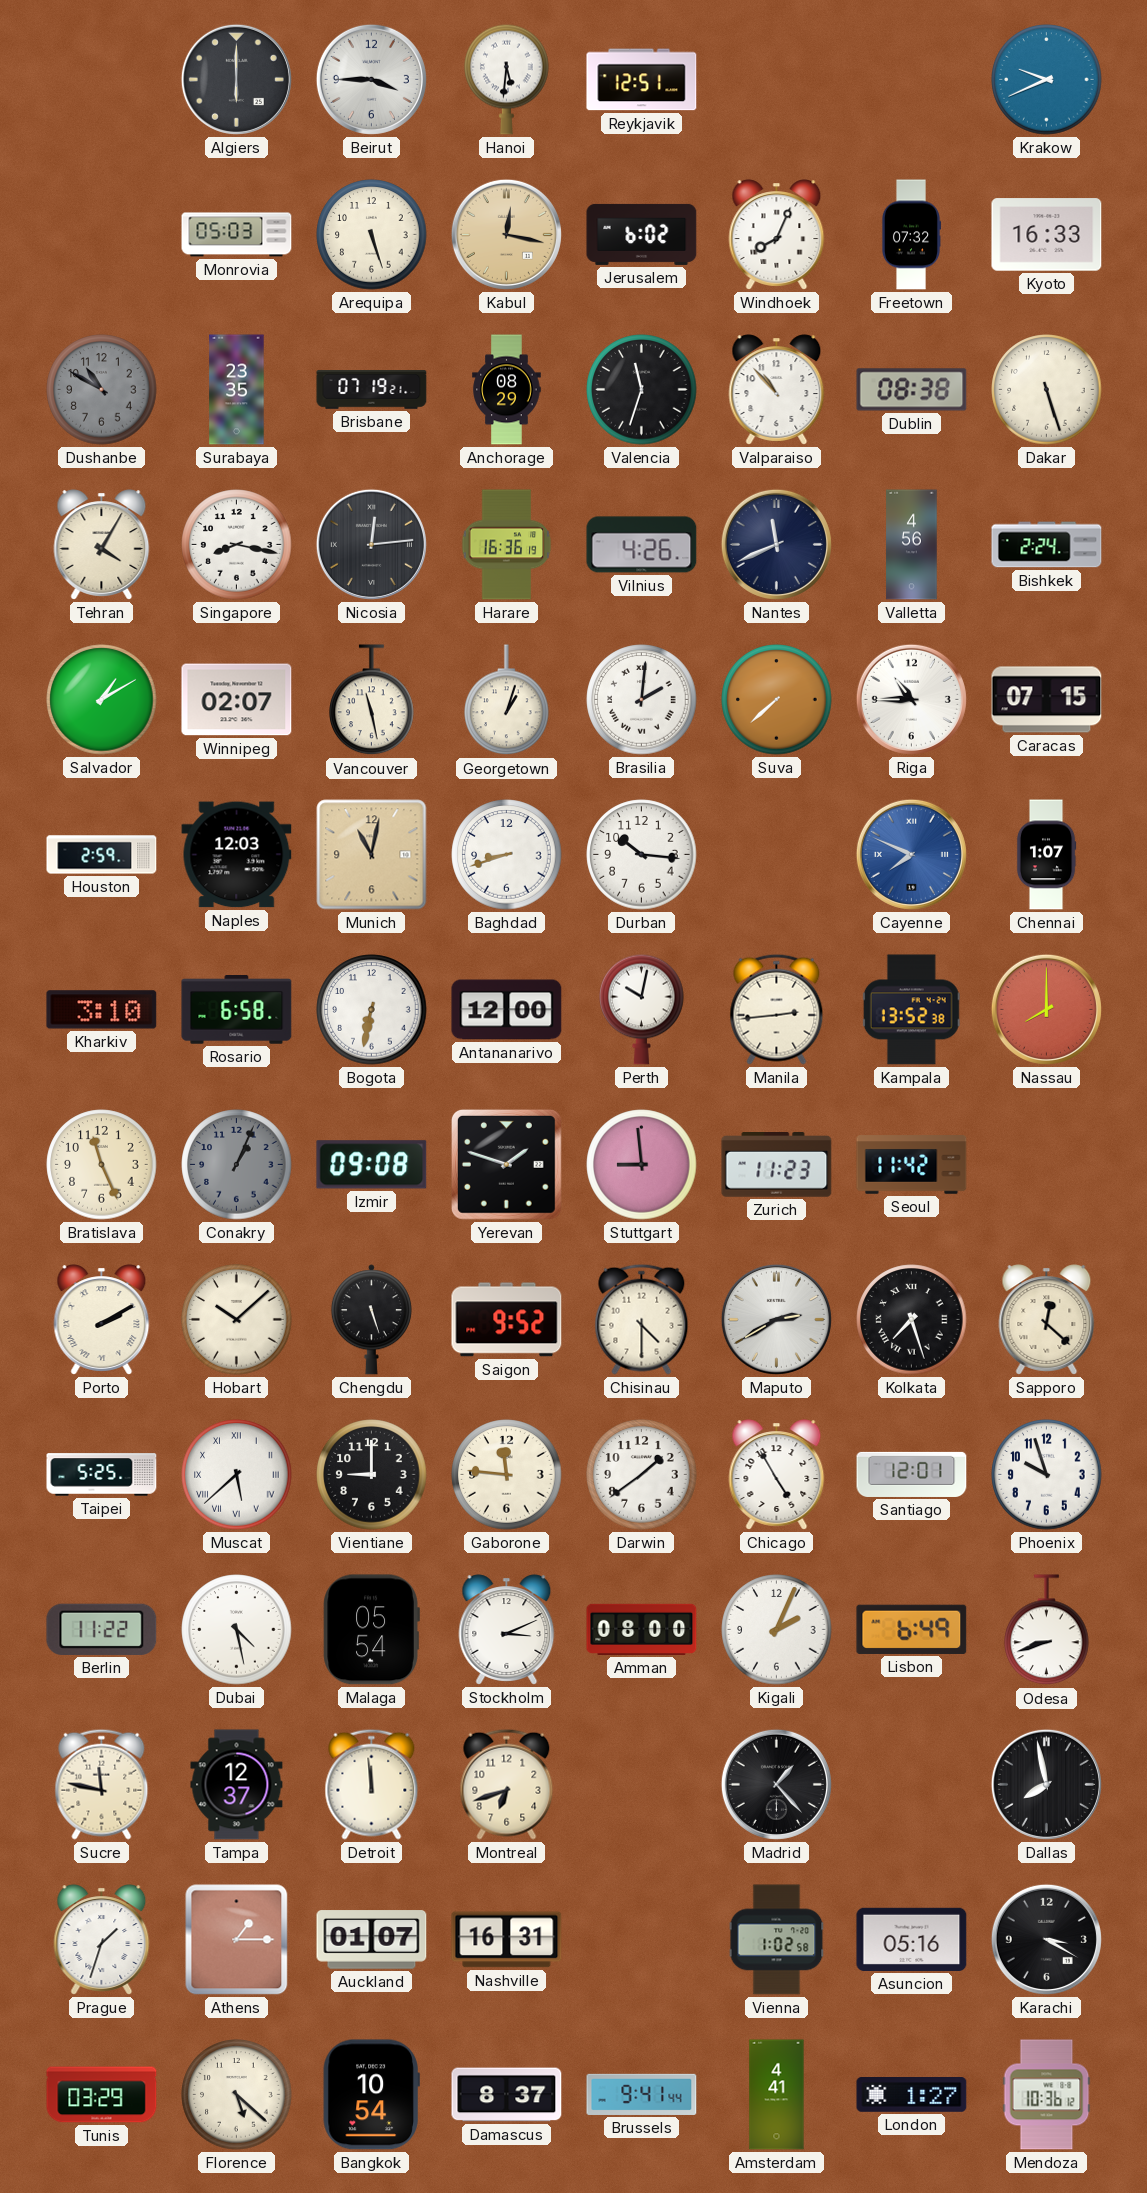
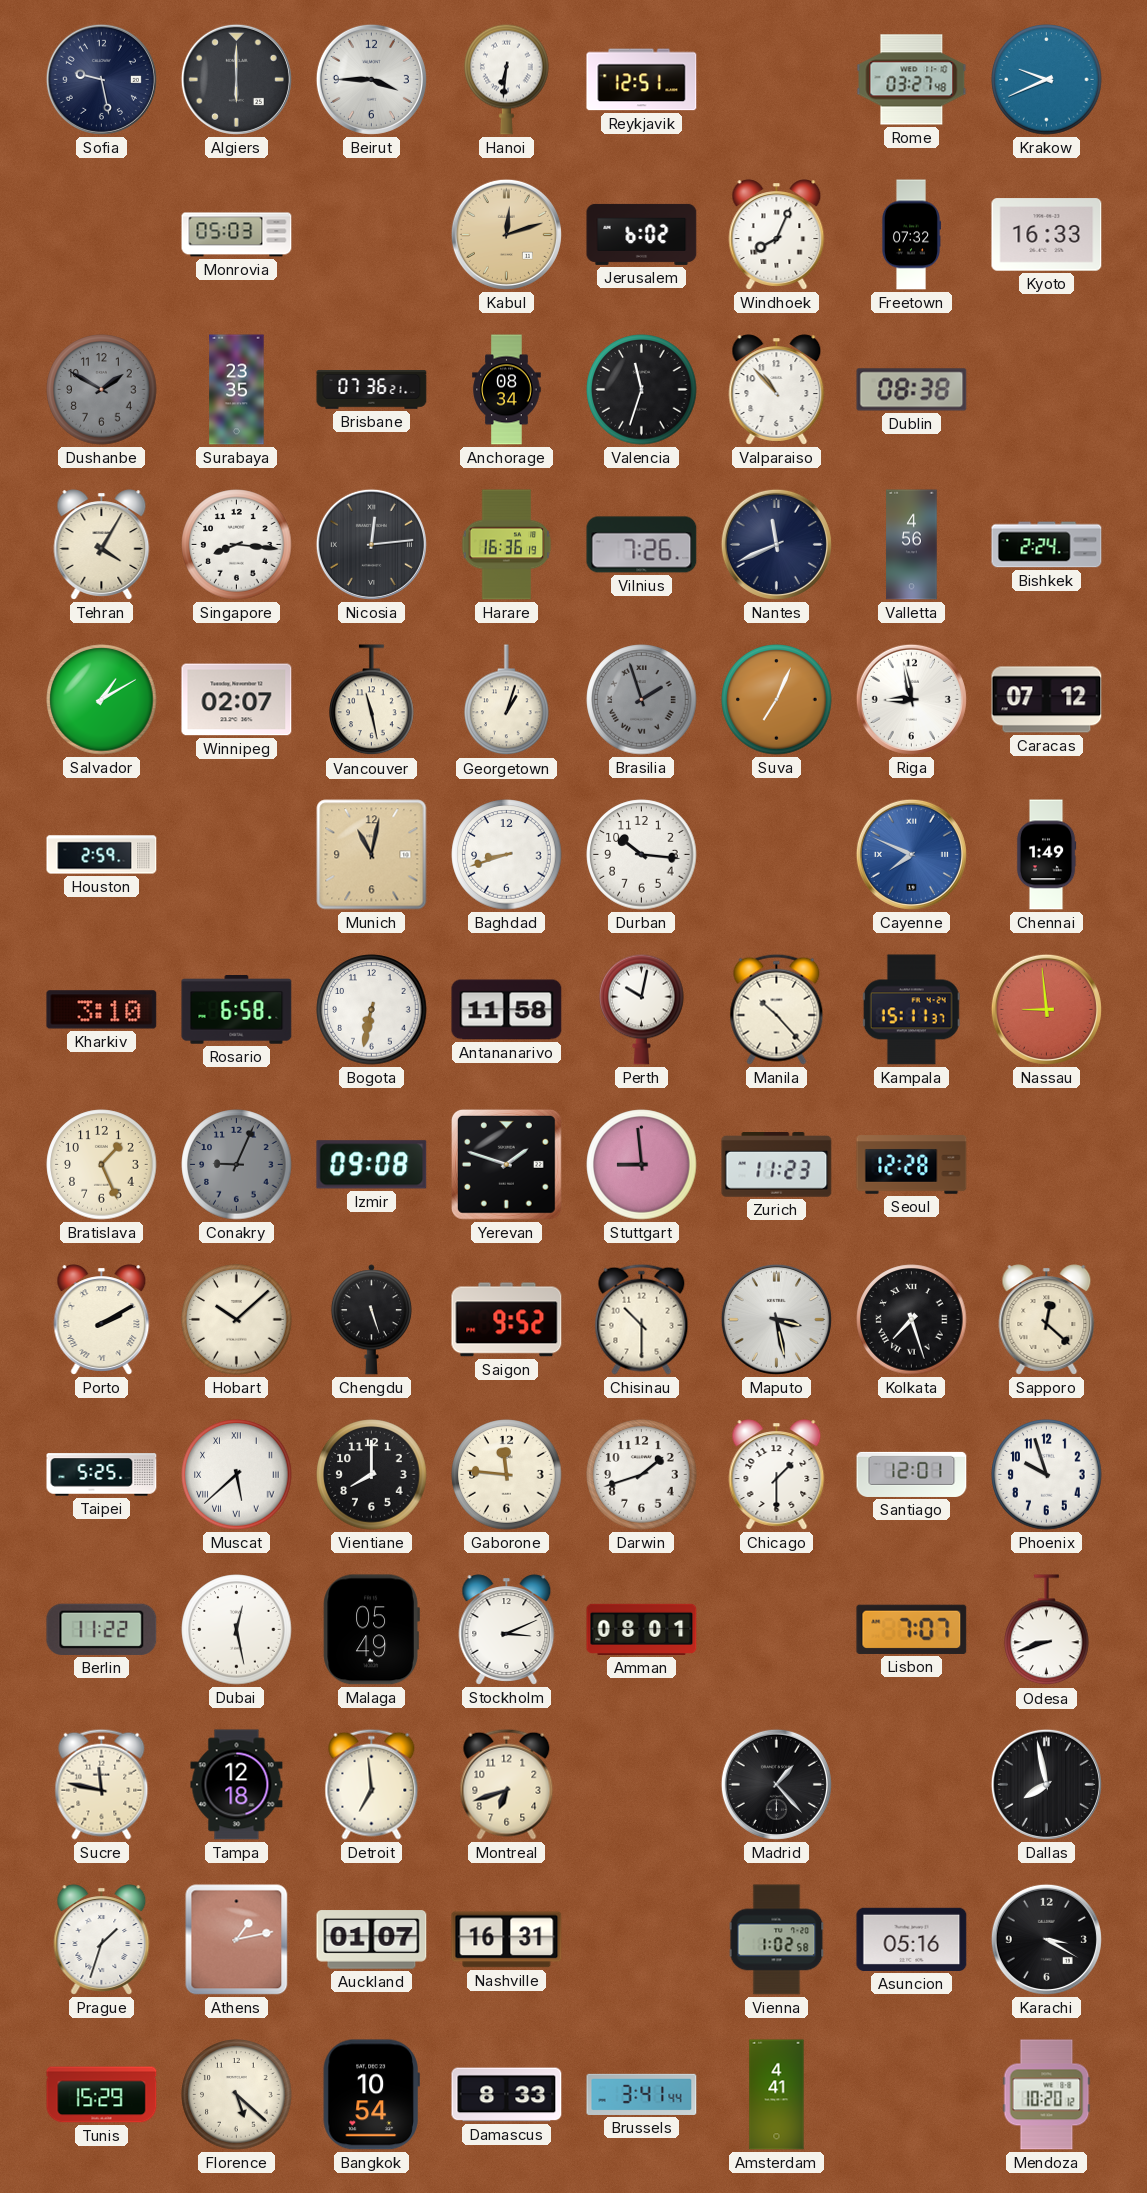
Sofia: none -> 9:28
Hanoi: 5:31 -> 6:31
Rome: none -> 03:27
Arequipa: 5:27 -> none
Kabul: 12:17 -> 12:12
Dushanbe: 10:50 -> 1:50
Brisbane: 07:19 -> 07:36
Anchorage: 08:29 -> 08:34
Dakar: 5:27 -> none
Singapore: 8:17 -> 8:16
Vilnius: 4:26 -> 7:26
Brasilia: 2:01 -> 1:57
Brasilia dial: white -> grey
Suva: 7:38 -> 7:04
Riga: 10:45 -> 8:58
Caracas: 07:15 -> 07:12
Naples: 12:03 -> none
Chennai: 1:07 -> 1:49
Antananarivo: 12:00 -> 11:58
Manila: 2:44 -> 10:23
Kampala: 13:52 -> 15:11
Nassau: 8:00 -> 8:59
Bratislava: 11:26 -> 1:26
Conakry: 1:04 -> 9:04
Seoul: 11:42 -> 12:28
Chisinau: 4:30 -> 10:30
Maputo: 2:40 -> 3:28
Vientiane: 9:00 -> 8:00
Darwin: 1:39 -> 1:42
Chicago: 4:55 -> 1:30
Dubai: 4:28 -> 12:28
Malaga: 05:54 -> 05:49
Amman: 08:00 -> 08:01
Kigali: 2:04 -> none
Lisbon: 6:49 -> 7:07
Tampa: 12:37 -> 12:18
Detroit: 11:59 -> 6:59
Athens: 1:15 -> 1:13
Tunis: 03:29 -> 15:29
Damascus: 8:37 -> 8:33
Brussels: 9:41 -> 3:41
London: 1:27 -> none
Mendoza: 10:36 -> 10:20
